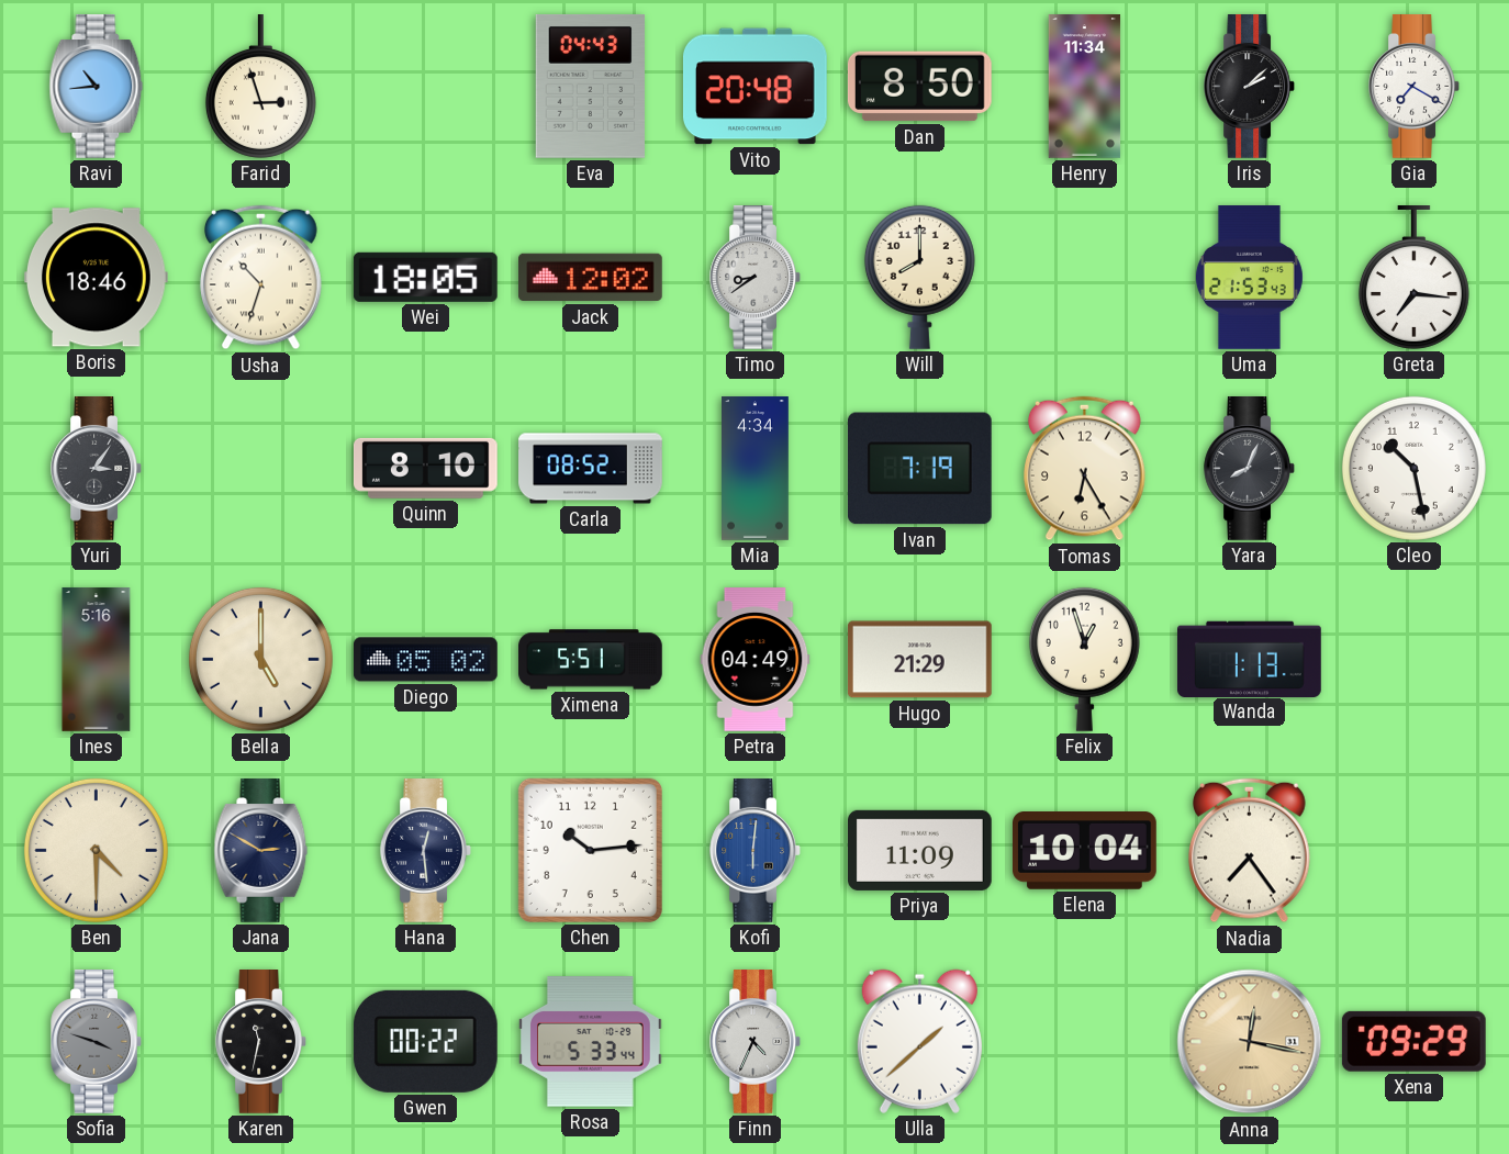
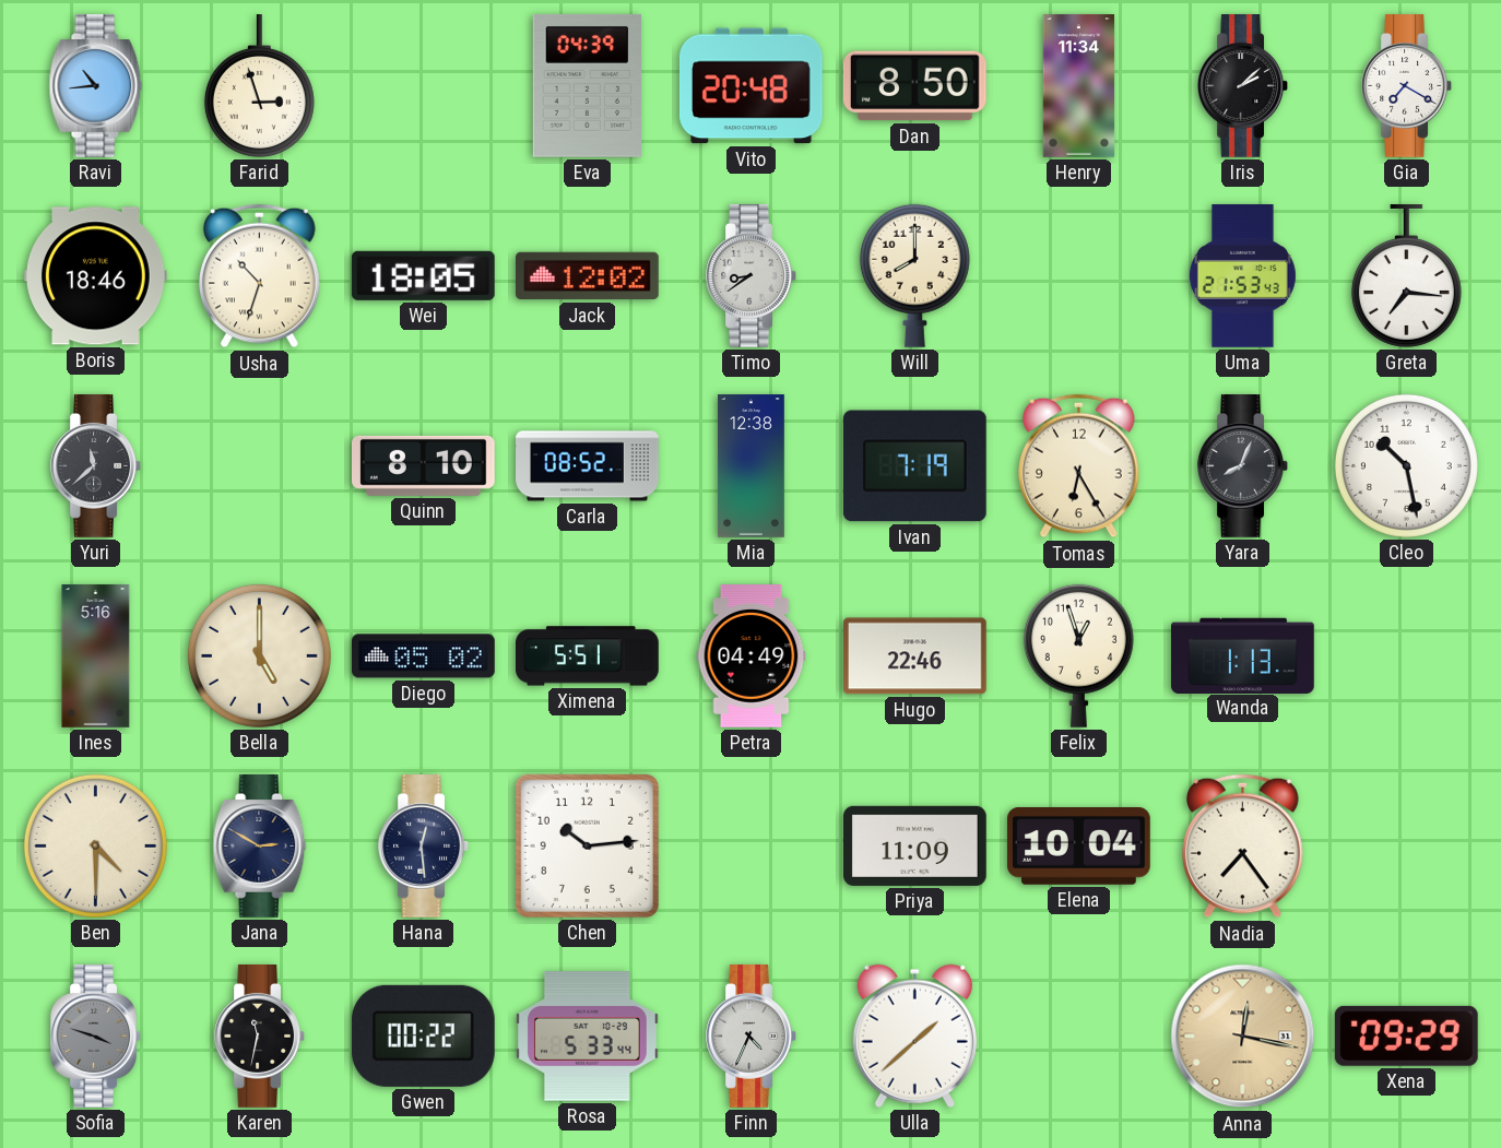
Eva: 04:43 -> 04:39
Yuri: 3:06 -> 11:38
Mia: 4:34 -> 12:38
Hugo: 21:29 -> 22:46
Kofi: 6:01 -> none
